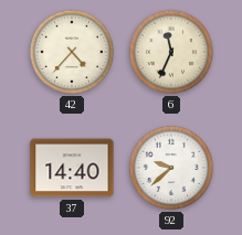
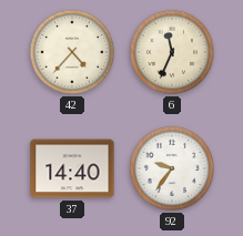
92: 9:38 -> 9:36
